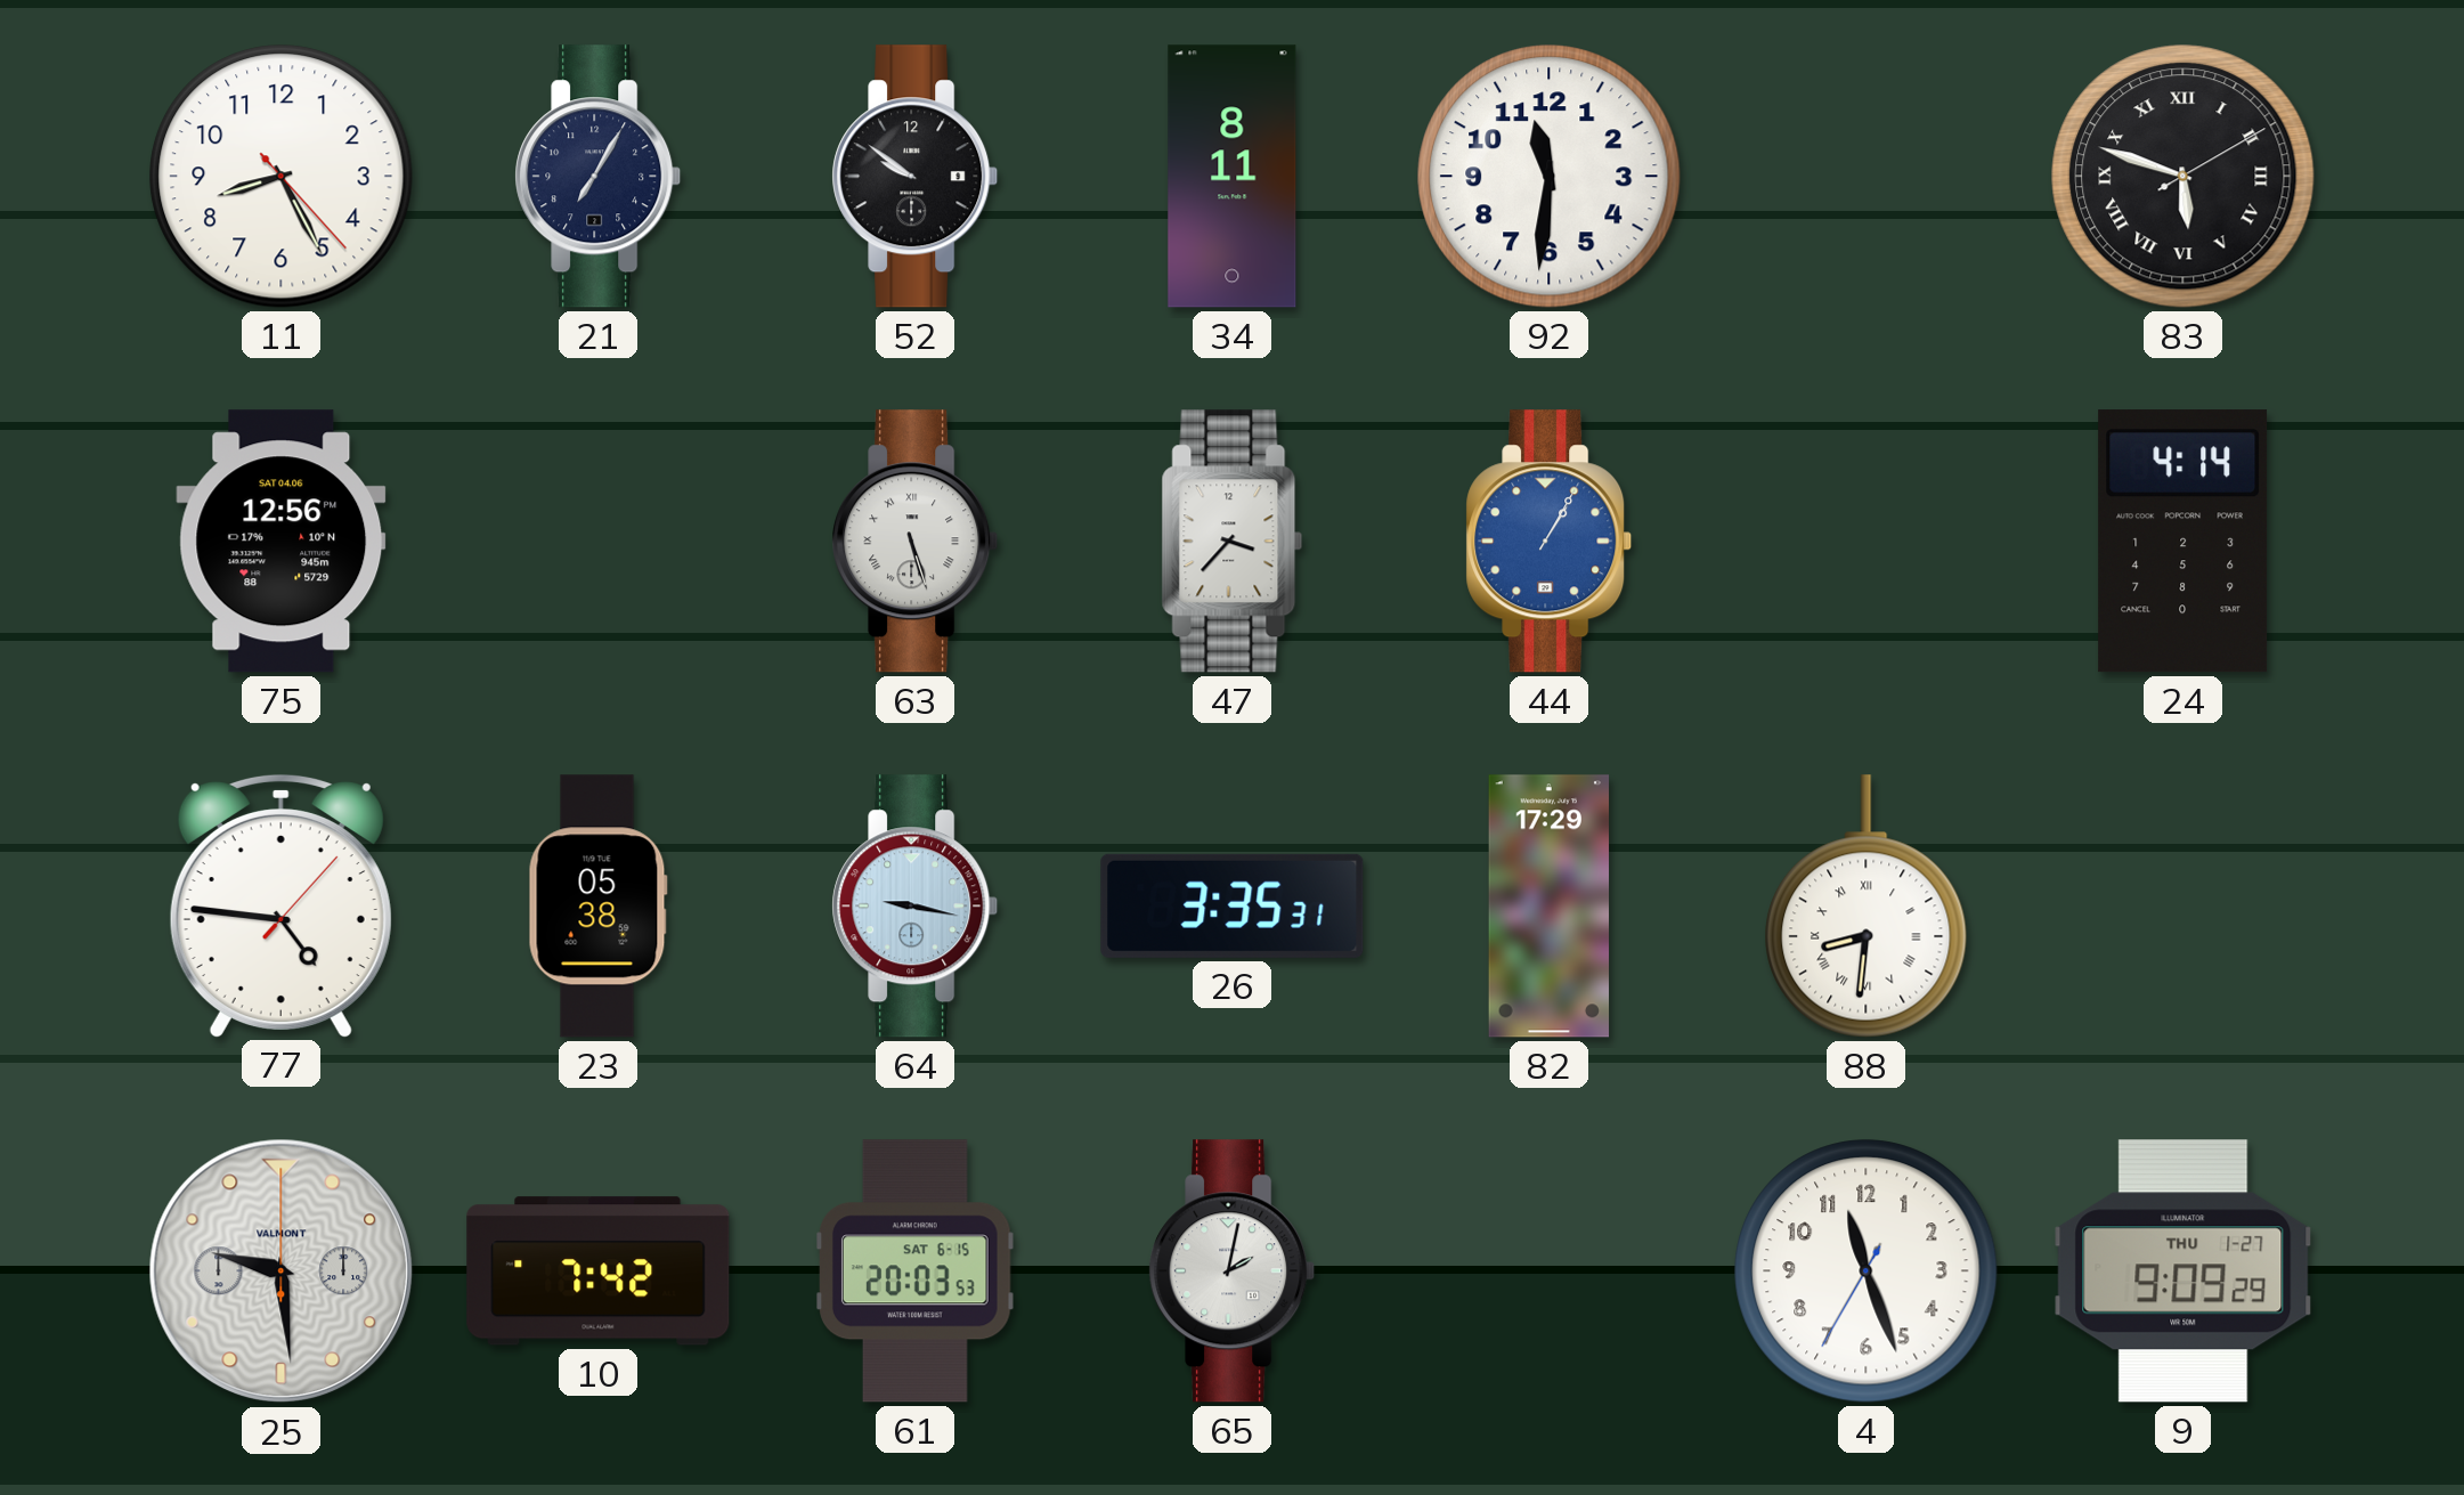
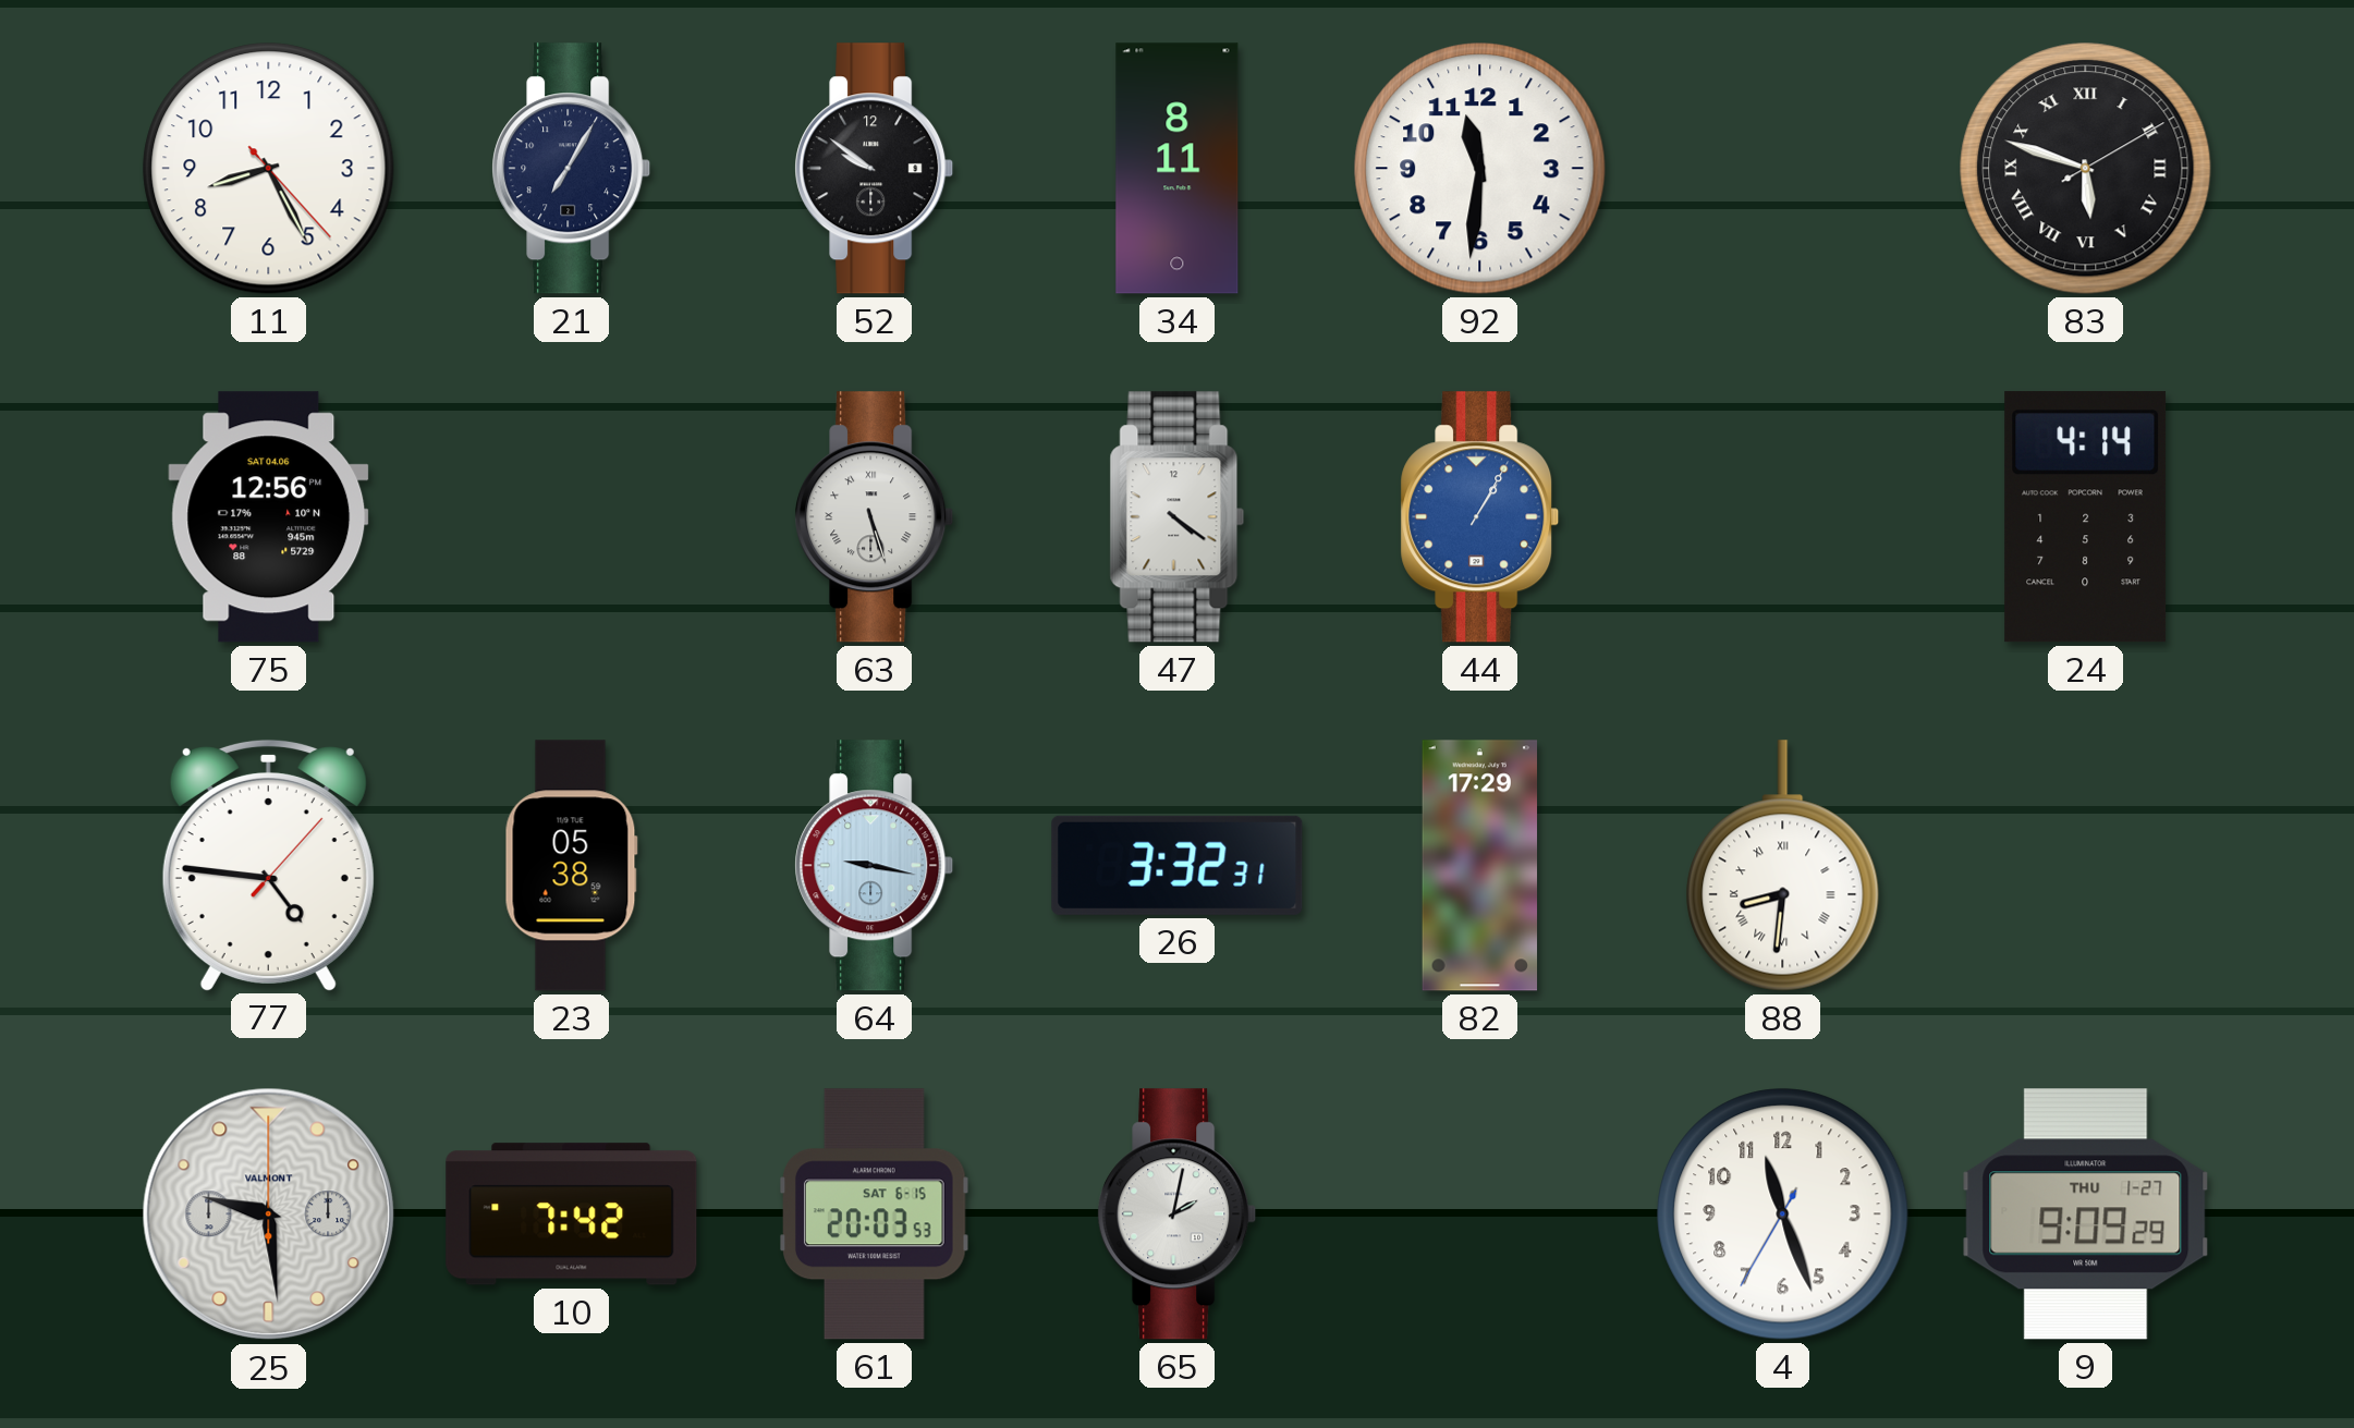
47: 3:37 -> 4:21
26: 3:35 -> 3:32
